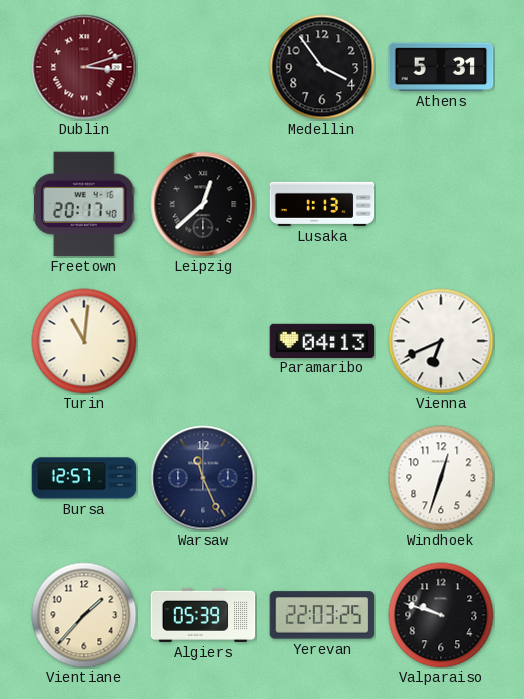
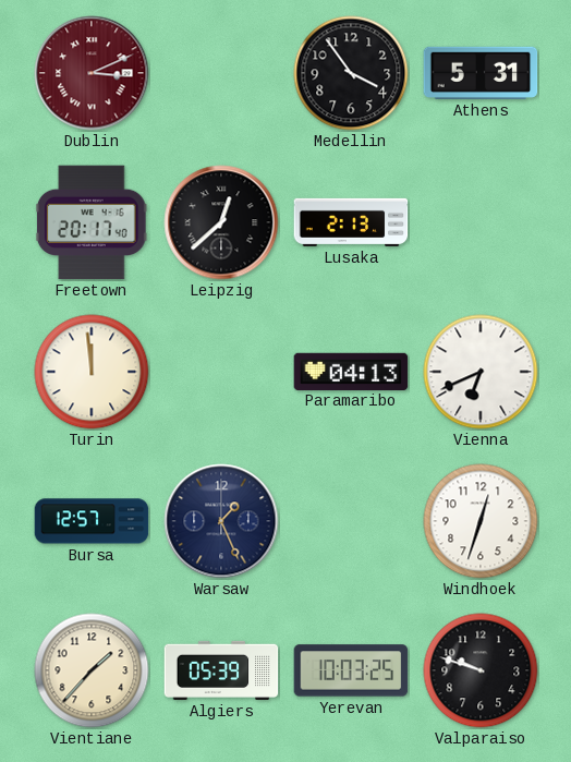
Dublin: 3:12 -> 3:11
Lusaka: 1:13 -> 2:13
Turin: 11:01 -> 11:59
Warsaw: 11:26 -> 1:26
Yerevan: 22:03 -> 10:03
